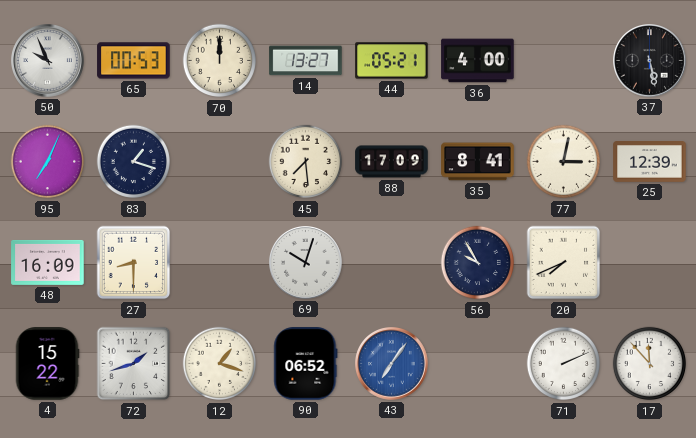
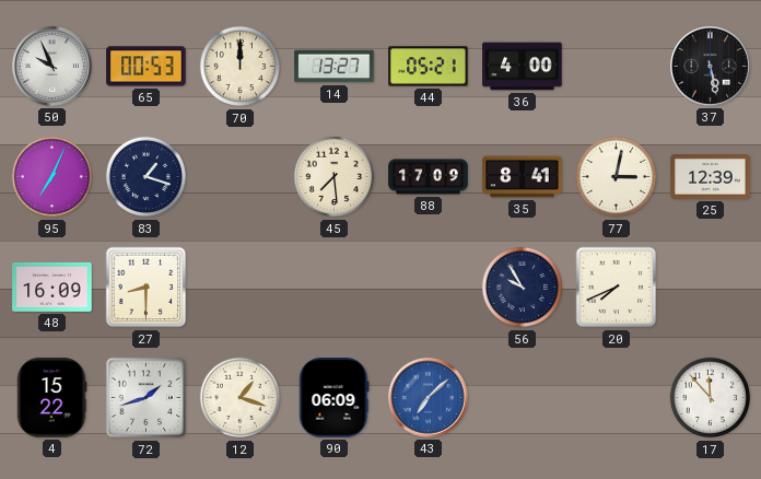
69: 10:03 -> none
90: 06:52 -> 06:09
43: 7:06 -> 7:08
71: 2:11 -> none
